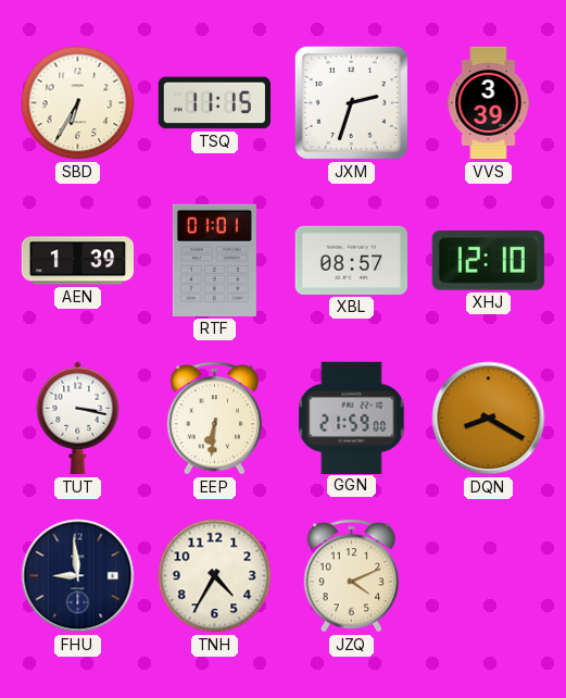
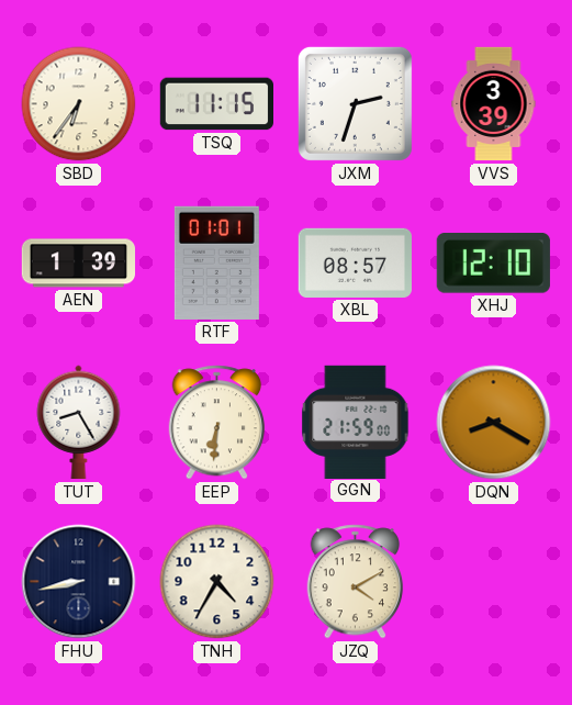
SBD: 6:35 -> 6:36
TUT: 3:17 -> 8:25
FHU: 8:59 -> 8:43
JZQ: 4:11 -> 4:10
